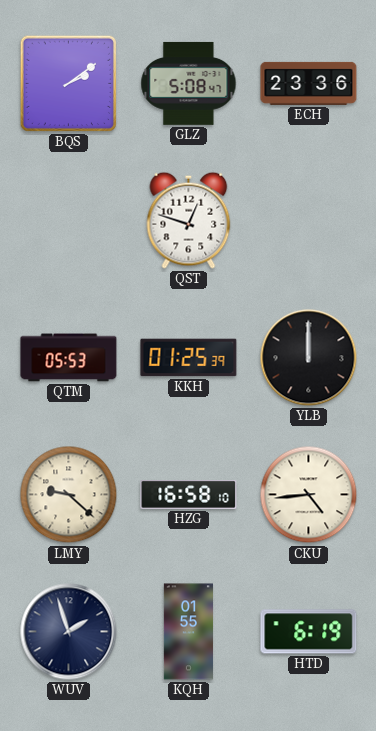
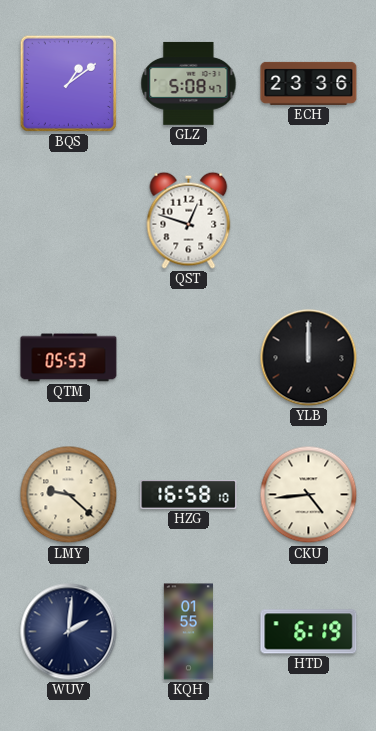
BQS: 2:09 -> 1:09
KKH: 01:25 -> none
WUV: 1:57 -> 2:01
